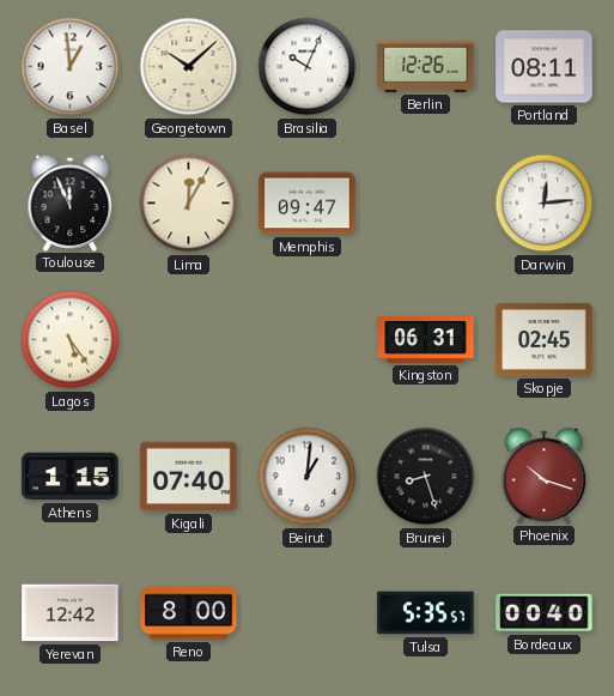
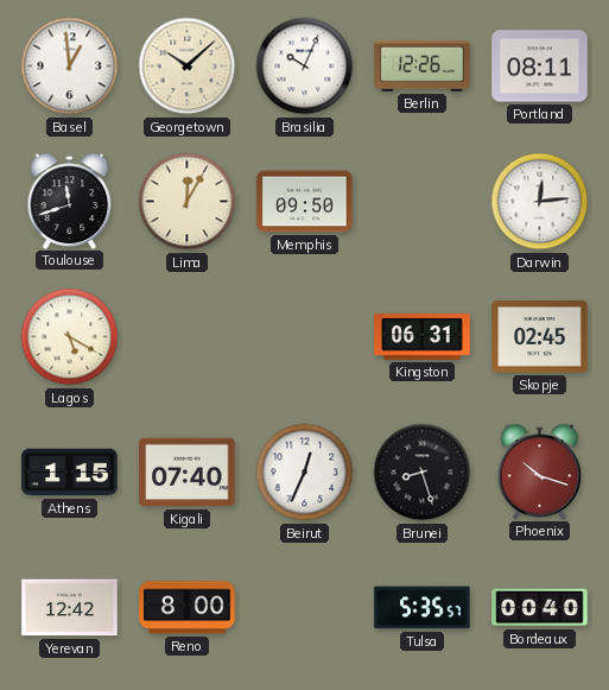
Toulouse: 11:56 -> 11:42
Memphis: 09:47 -> 09:50
Lagos: 5:24 -> 5:20
Beirut: 1:01 -> 12:34
